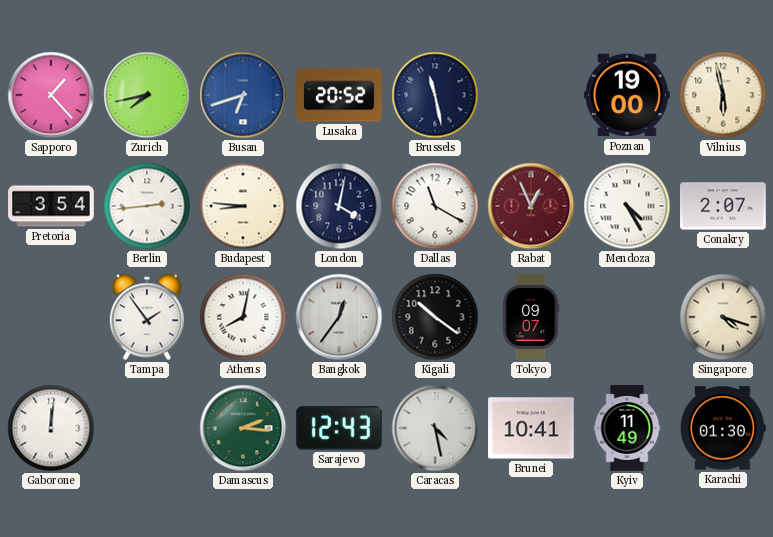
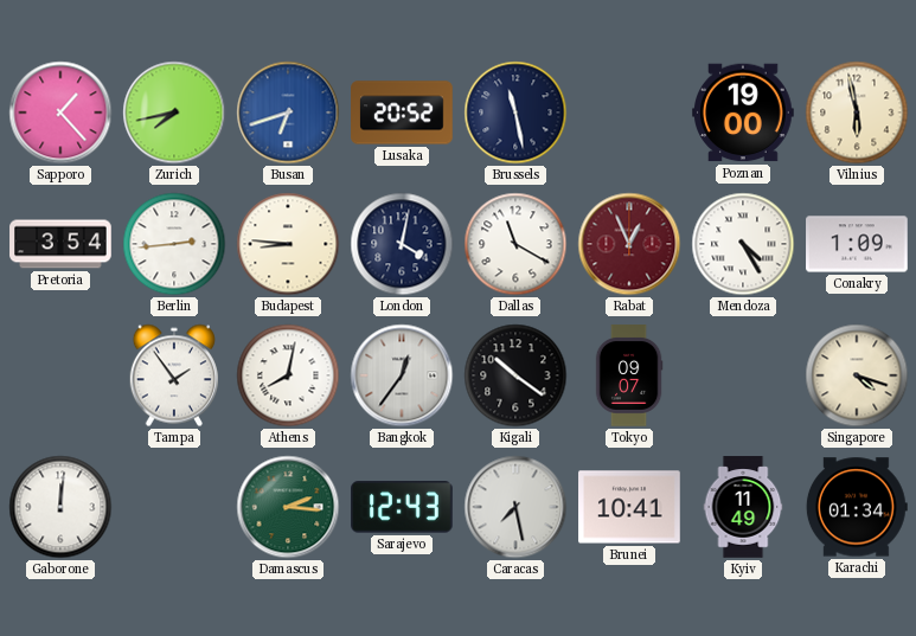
Conakry: 2:07 -> 1:09
Caracas: 4:28 -> 7:28
Karachi: 01:30 -> 01:34
